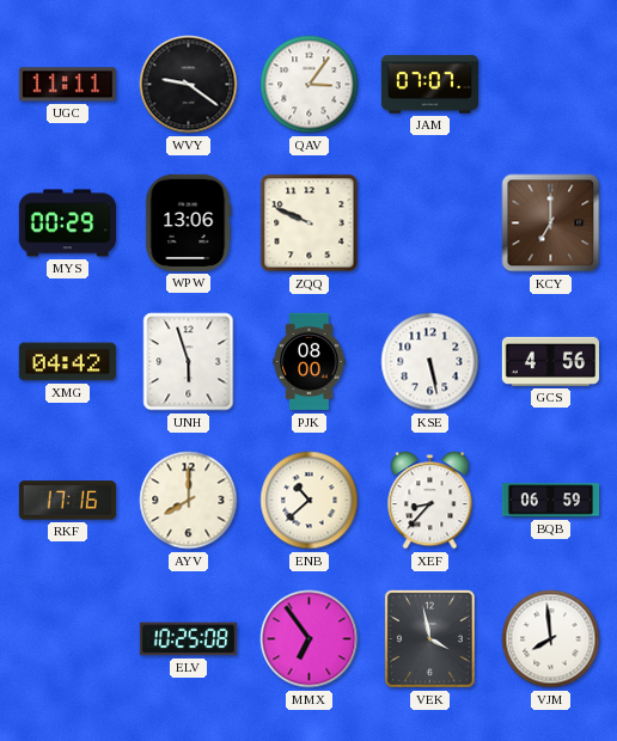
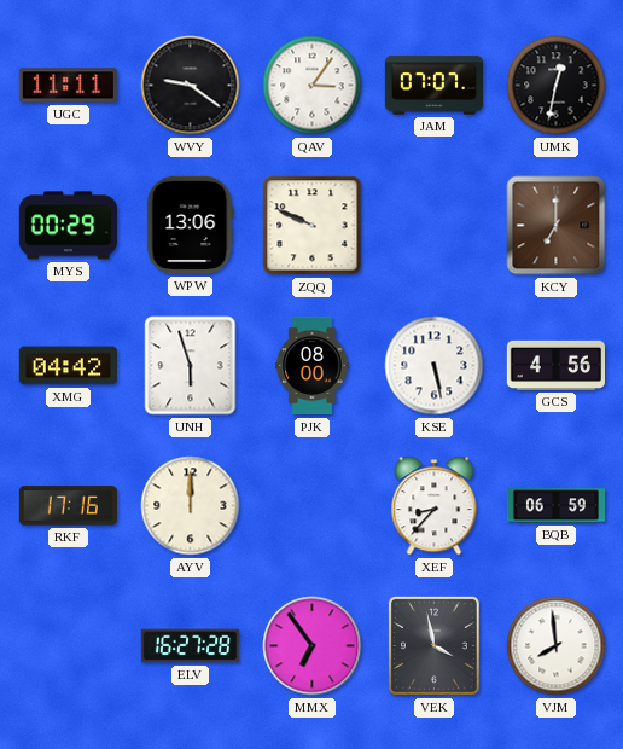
UMK: none -> 12:32
AYV: 8:00 -> 12:00
ENB: 10:38 -> none
ELV: 10:25 -> 16:27
